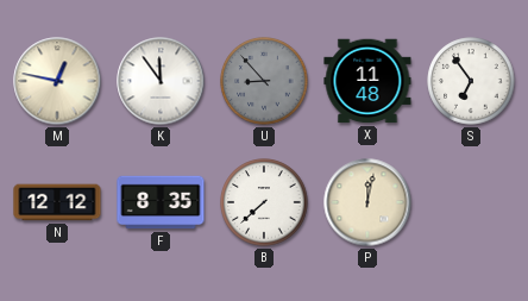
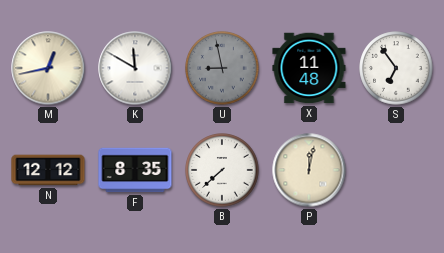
M: 12:47 -> 12:43
K: 11:54 -> 11:50
U: 8:53 -> 8:58
